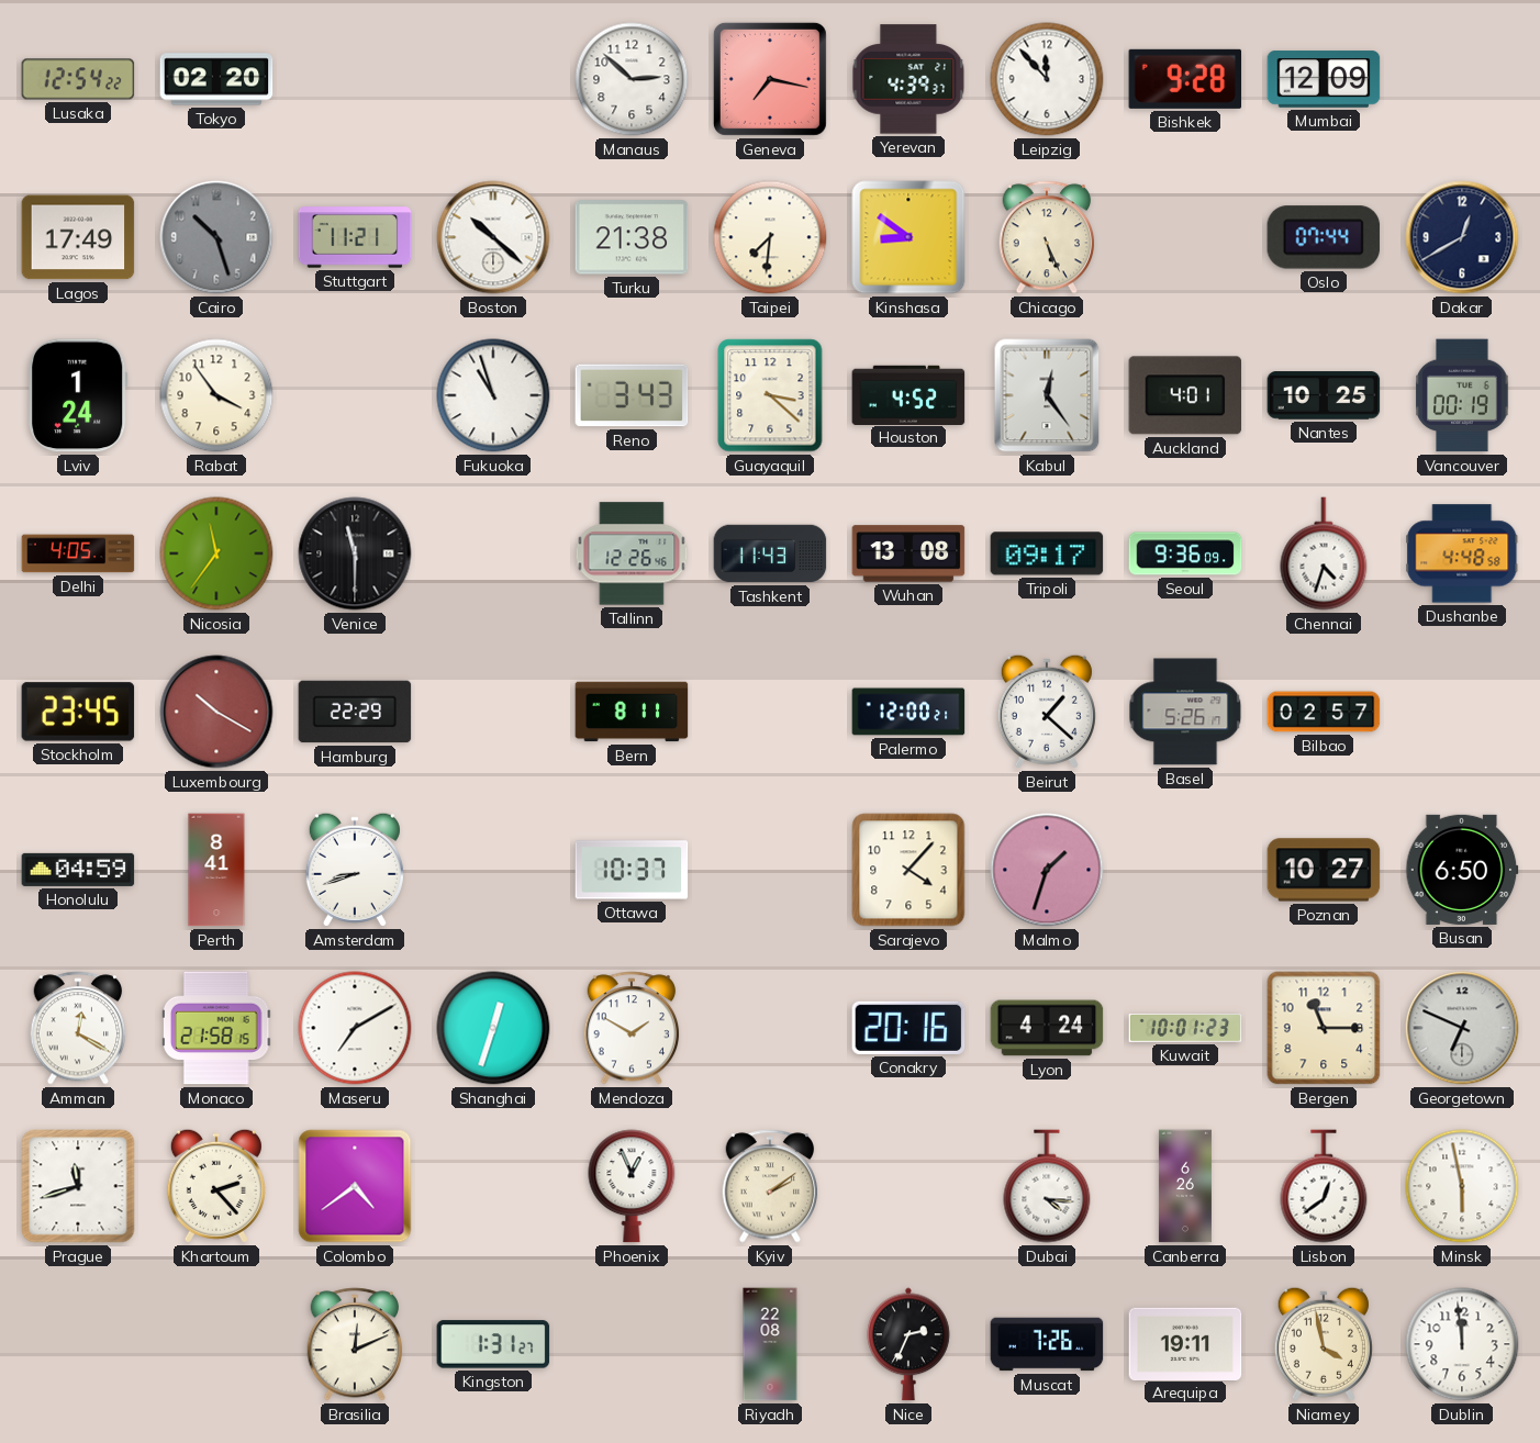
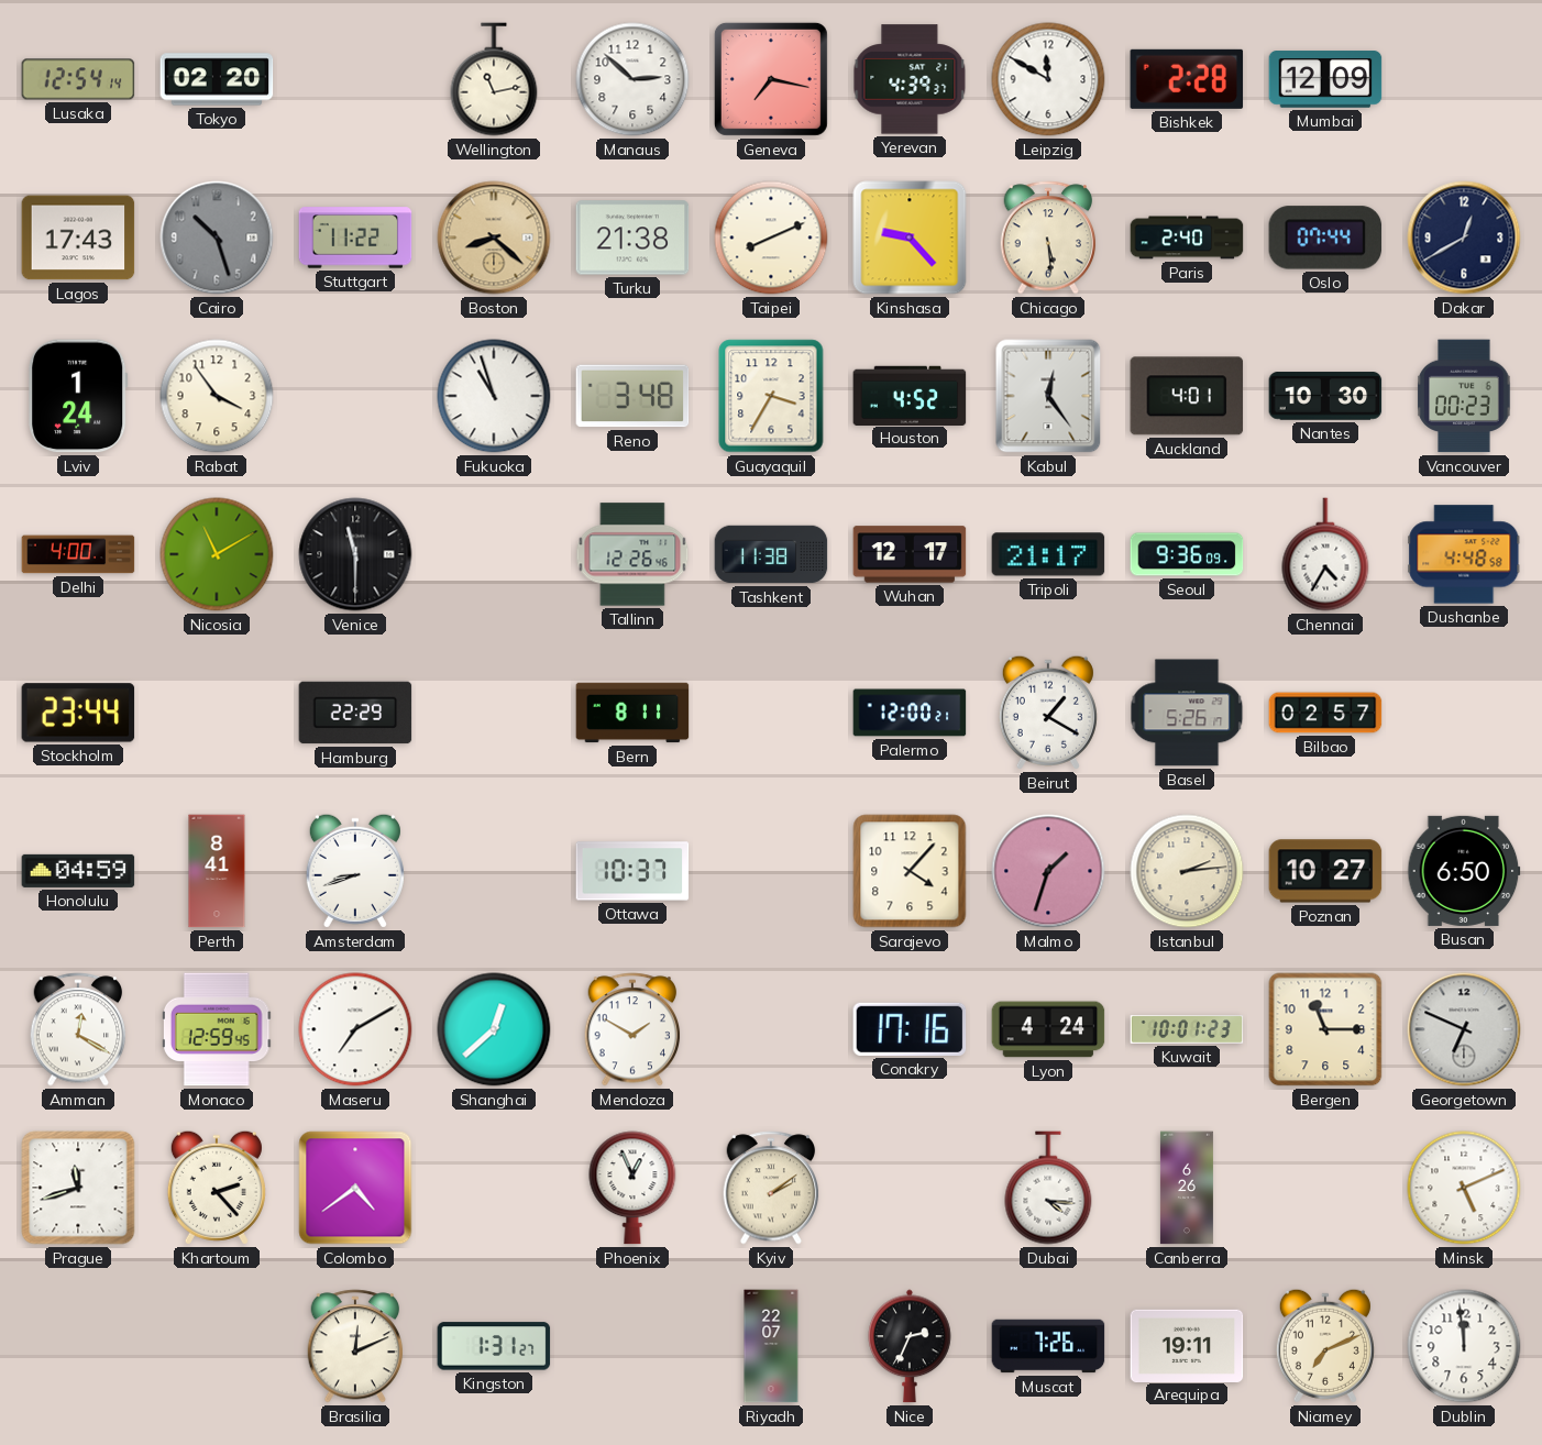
Lusaka: 12:54:22 -> 12:54:14
Wellington: none -> 11:13
Leipzig: 11:53 -> 11:50
Bishkek: 9:28 -> 2:28
Lagos: 17:49 -> 17:43
Stuttgart: 11:21 -> 11:22
Boston: 10:22 -> 8:22
Boston dial: white -> champagne
Taipei: 7:31 -> 8:11
Kinshasa: 8:51 -> 9:23
Chicago: 5:26 -> 5:29
Paris: none -> 2:40
Reno: 3:43 -> 3:48
Guayaquil: 3:22 -> 3:35
Nantes: 10:25 -> 10:30
Vancouver: 00:19 -> 00:23
Delhi: 4:05 -> 4:00
Nicosia: 11:36 -> 11:10
Tashkent: 11:43 -> 11:38
Wuhan: 13:08 -> 12:17
Tripoli: 09:17 -> 21:17
Chennai: 4:33 -> 4:35
Stockholm: 23:45 -> 23:44
Luxembourg: 10:20 -> none
Beirut: 1:22 -> 1:20
Istanbul: none -> 2:14
Monaco: 21:58 -> 12:59
Shanghai: 12:33 -> 12:38
Conakry: 20:16 -> 17:16
Lisbon: 12:39 -> none
Minsk: 5:58 -> 5:11
Riyadh: 22:08 -> 22:07
Niamey: 3:58 -> 7:11
